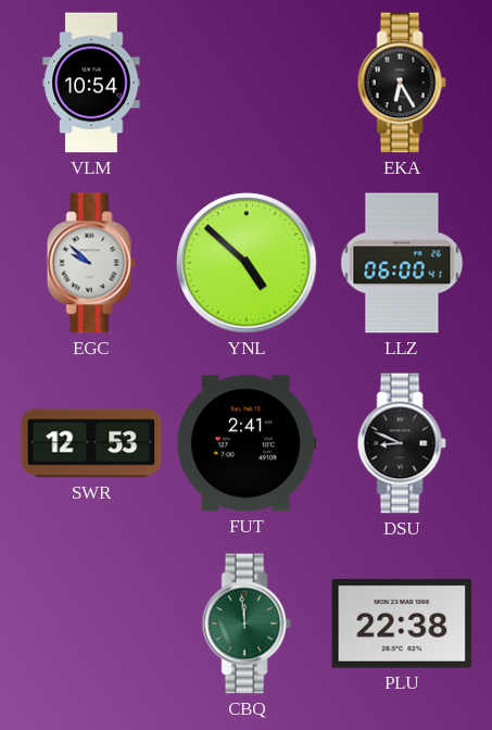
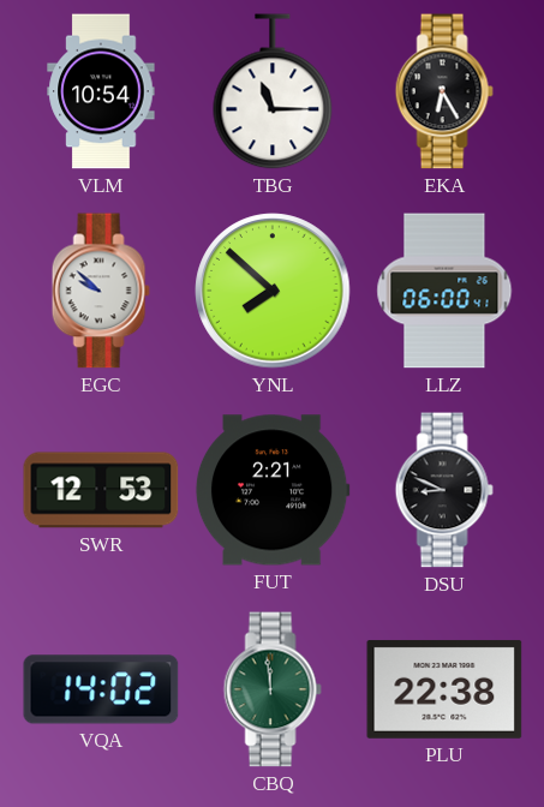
TBG: none -> 11:15
YNL: 4:52 -> 7:52
FUT: 2:41 -> 2:21
VQA: none -> 14:02
